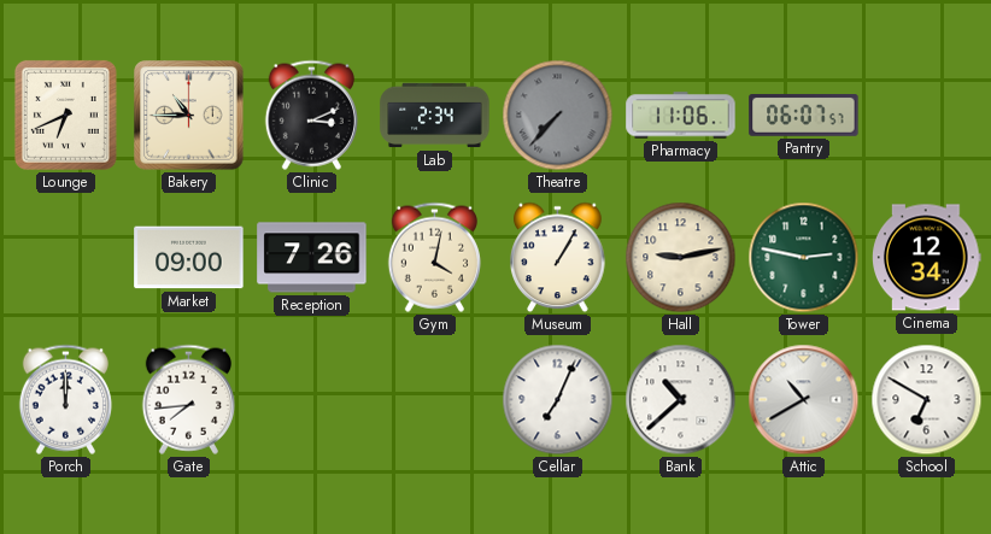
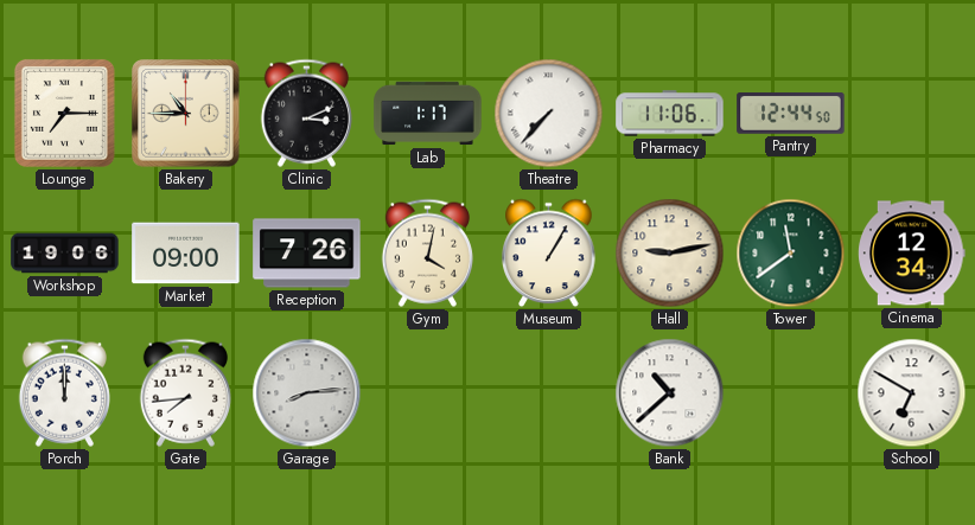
Lounge: 6:41 -> 7:15
Lab: 2:34 -> 1:17
Theatre dial: grey -> white
Pantry: 06:07 -> 12:44
Workshop: none -> 19:06
Tower: 2:47 -> 11:39
Garage: none -> 8:14
Cellar: 7:04 -> none
Attic: 10:40 -> none
